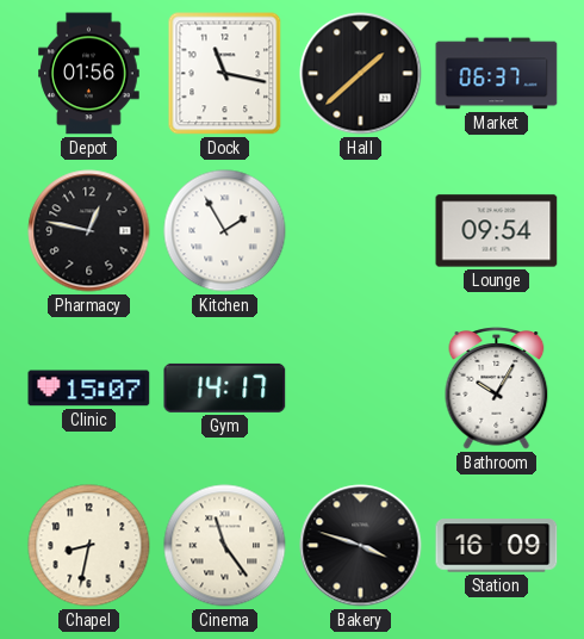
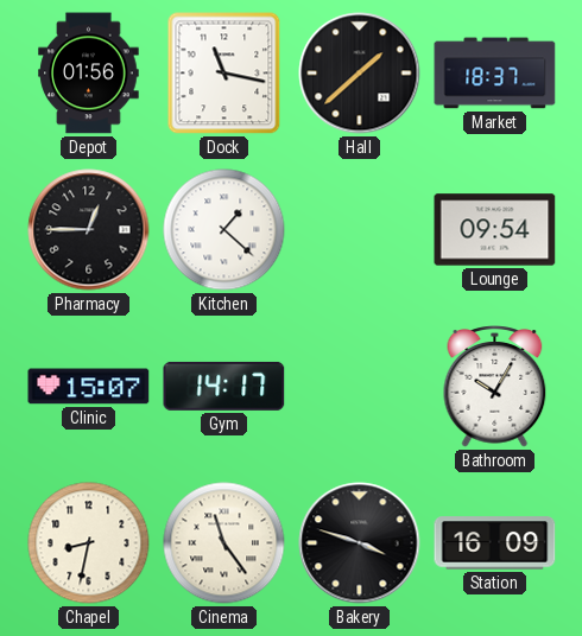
Market: 06:37 -> 18:37
Pharmacy: 12:47 -> 12:45
Kitchen: 1:55 -> 1:22
